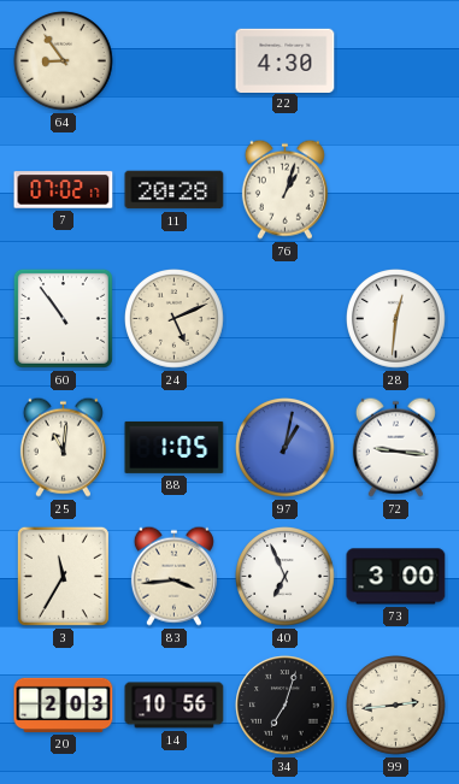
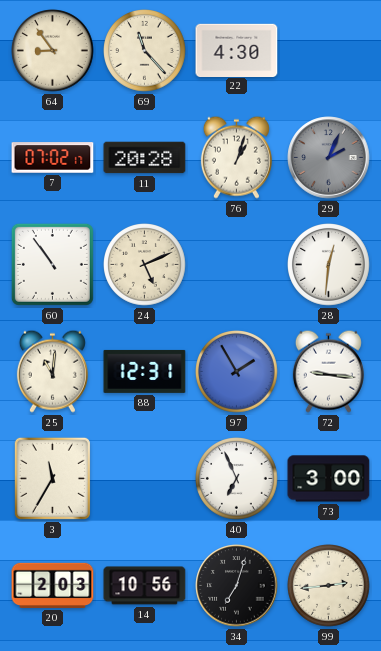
69: none -> 11:23
29: none -> 2:04
88: 1:05 -> 12:31
97: 1:02 -> 1:55
83: 3:44 -> none
